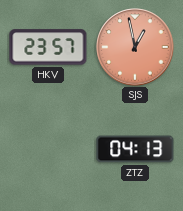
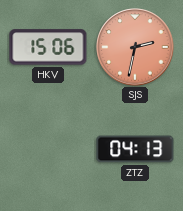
HKV: 23:57 -> 15:06
SJS: 12:58 -> 2:32
